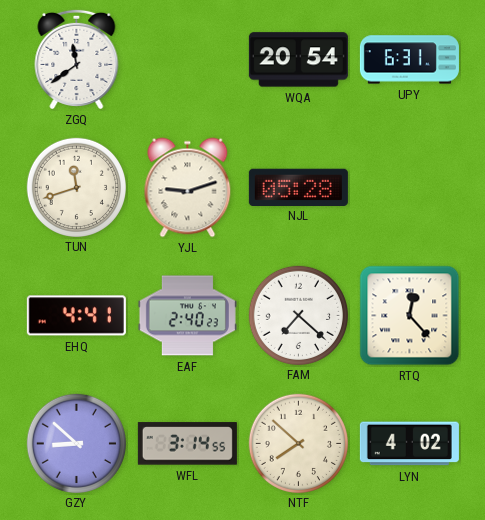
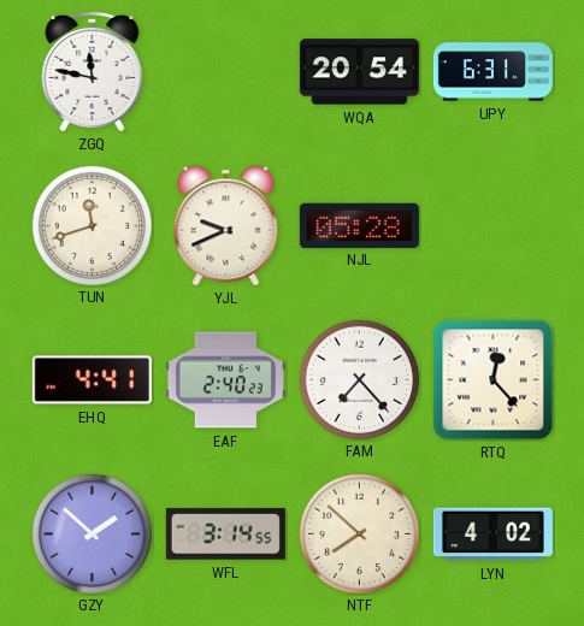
ZGQ: 11:39 -> 11:47
YJL: 9:12 -> 9:41
FAM: 7:22 -> 7:23
GZY: 8:52 -> 1:52
